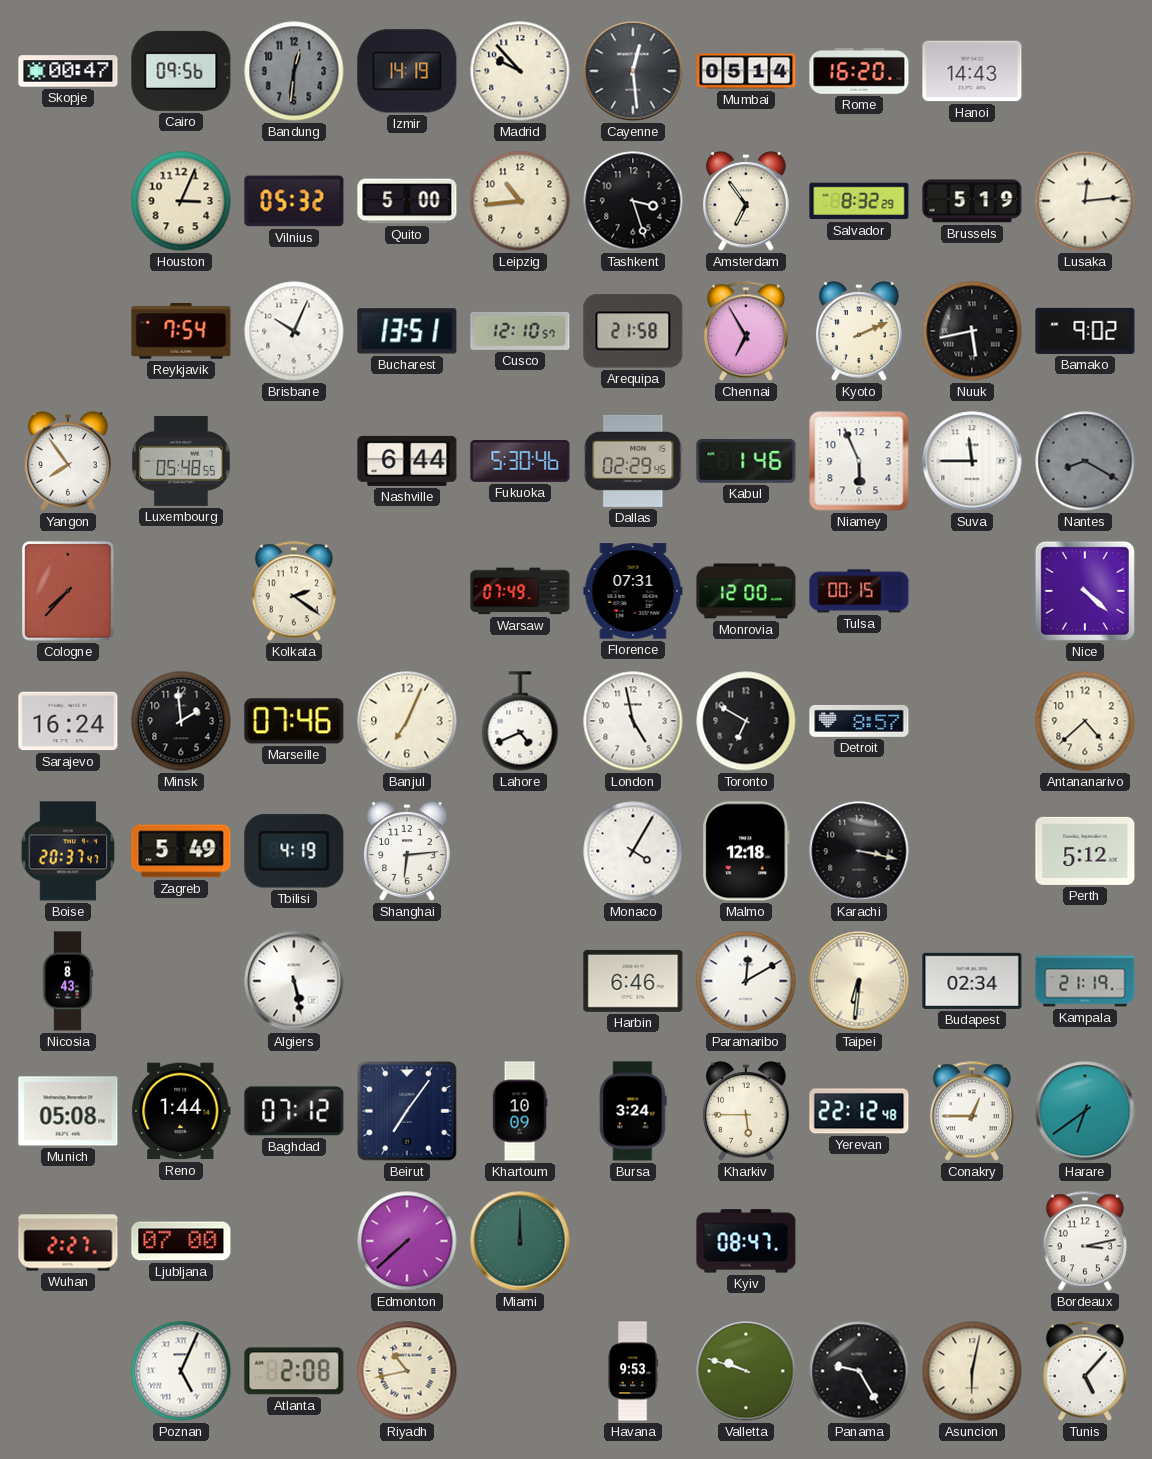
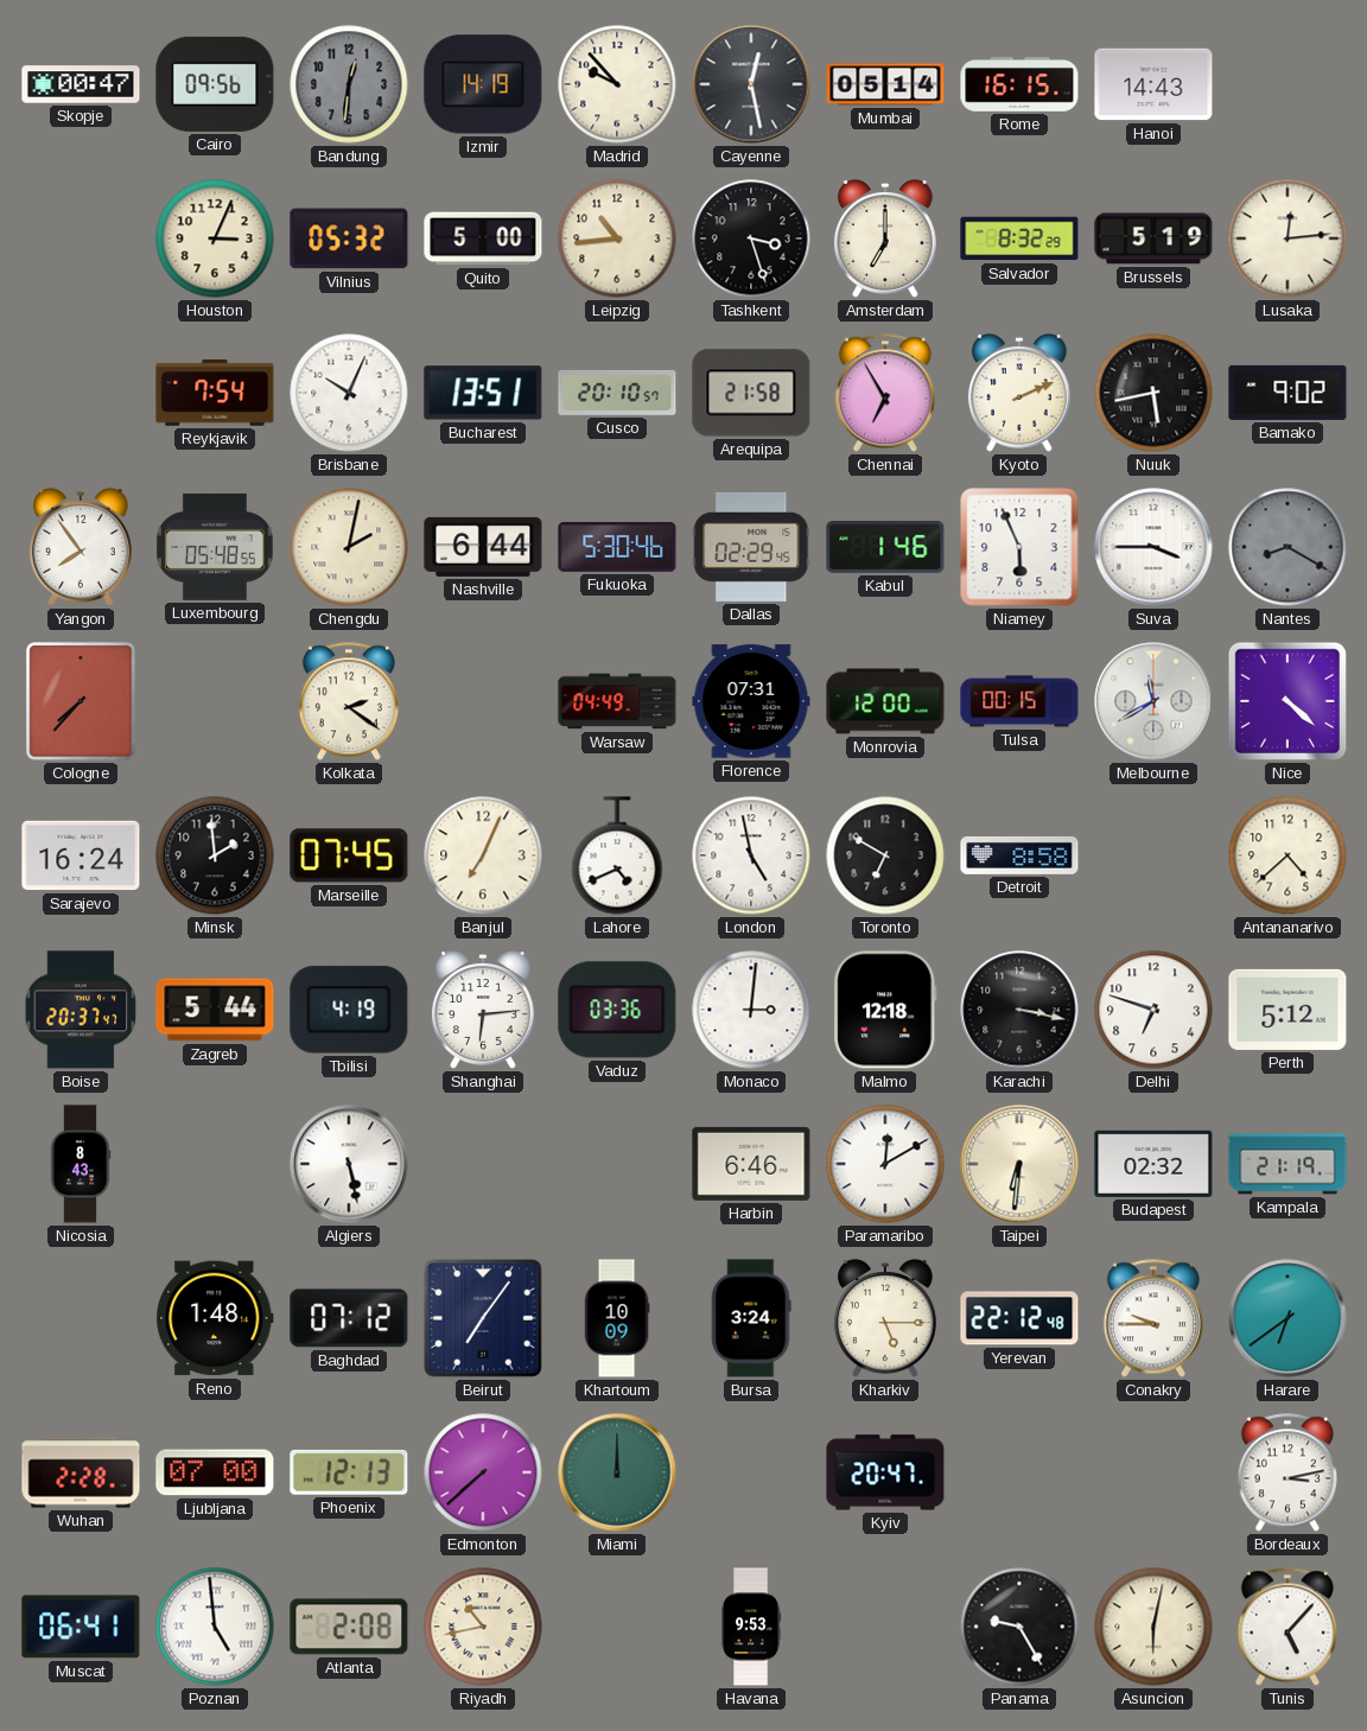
Cayenne: 12:29 -> 12:28
Rome: 16:20 -> 16:15
Amsterdam: 6:54 -> 7:00
Cusco: 12:10 -> 20:10
Chengdu: none -> 2:02
Suva: 11:45 -> 3:45
Warsaw: 07:49 -> 04:49
Melbourne: none -> 11:40
Marseille: 07:46 -> 07:45
Detroit: 8:57 -> 8:58
Zagreb: 5:49 -> 5:44
Vaduz: none -> 03:36
Monaco: 4:05 -> 3:01
Delhi: none -> 6:48
Budapest: 02:34 -> 02:32
Munich: 05:08 -> none
Reno: 1:44 -> 1:48
Kharkiv: 5:45 -> 5:15
Conakry: 12:45 -> 9:45
Wuhan: 2:27 -> 2:28
Phoenix: none -> 12:13
Kyiv: 08:47 -> 20:47
Muscat: none -> 06:41
Poznan: 5:04 -> 4:59
Valletta: 9:48 -> none
